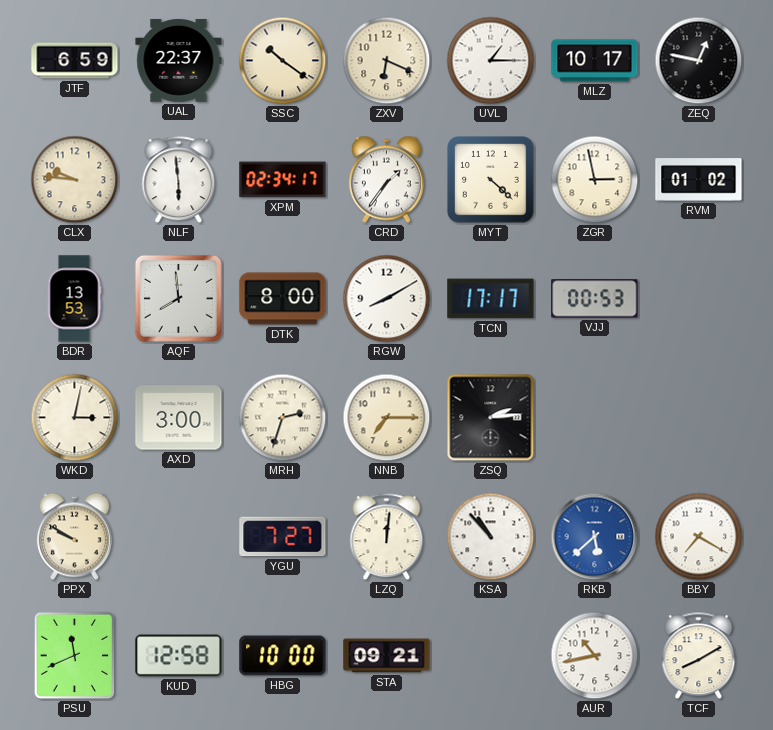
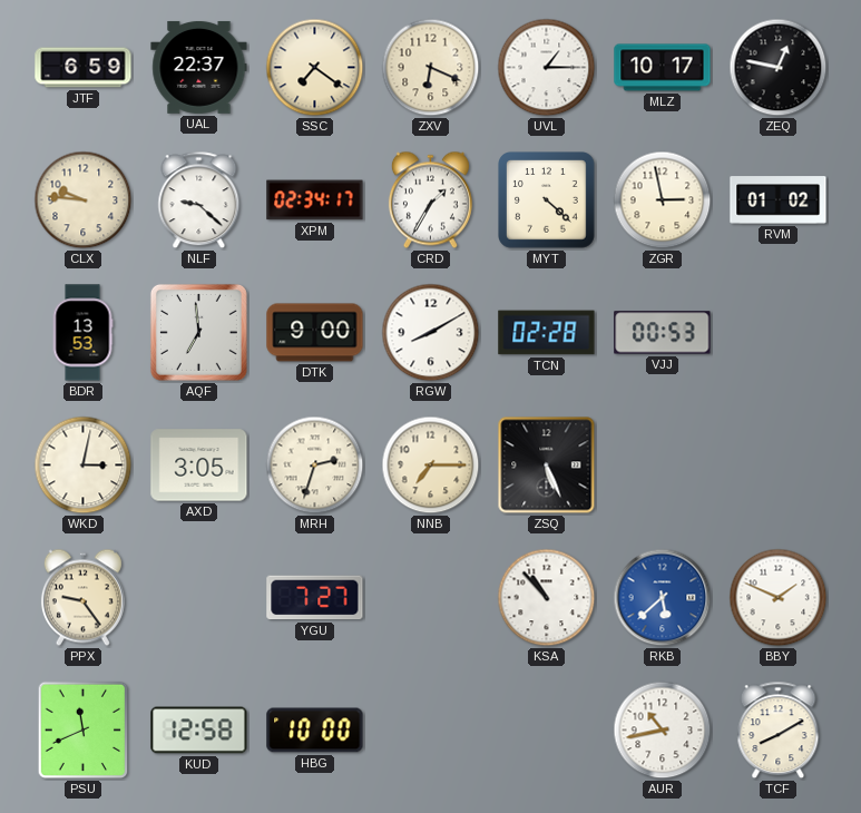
SSC: 10:21 -> 7:21
NLF: 5:59 -> 9:22
CRD: 1:36 -> 1:35
AQF: 7:59 -> 6:59
DTK: 8:00 -> 9:00
TCN: 17:17 -> 02:28
AXD: 3:00 -> 3:05
ZSQ: 2:14 -> 5:26
PPX: 9:50 -> 9:24
LZQ: 12:01 -> none
BBY: 7:20 -> 1:49
STA: 09:21 -> none
